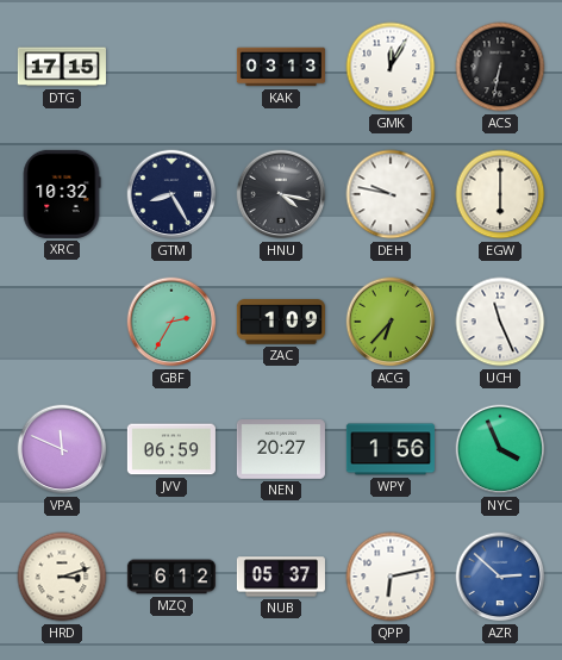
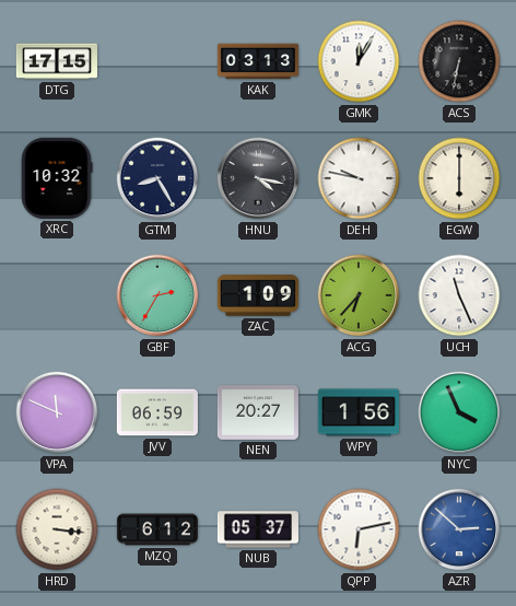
HRD: 3:12 -> 3:16
